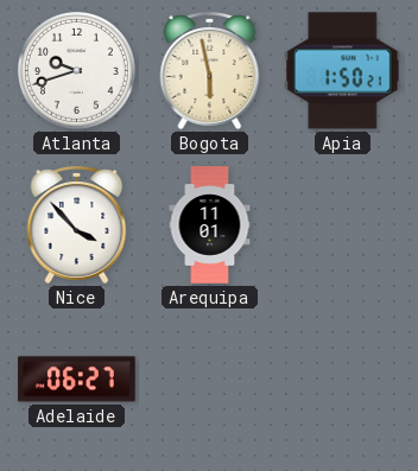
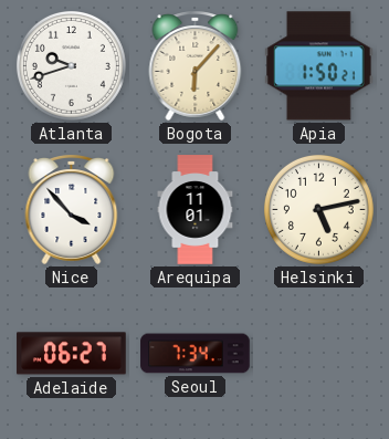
Bogota: 5:58 -> 6:07
Helsinki: none -> 5:13
Seoul: none -> 7:34
